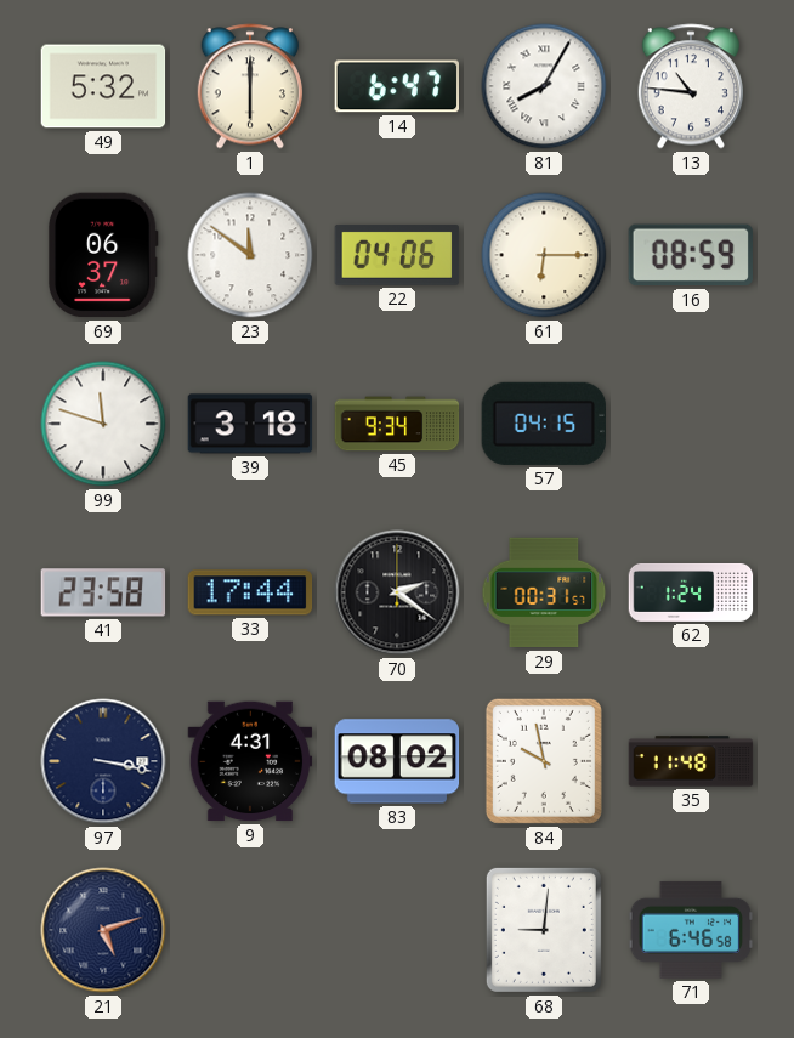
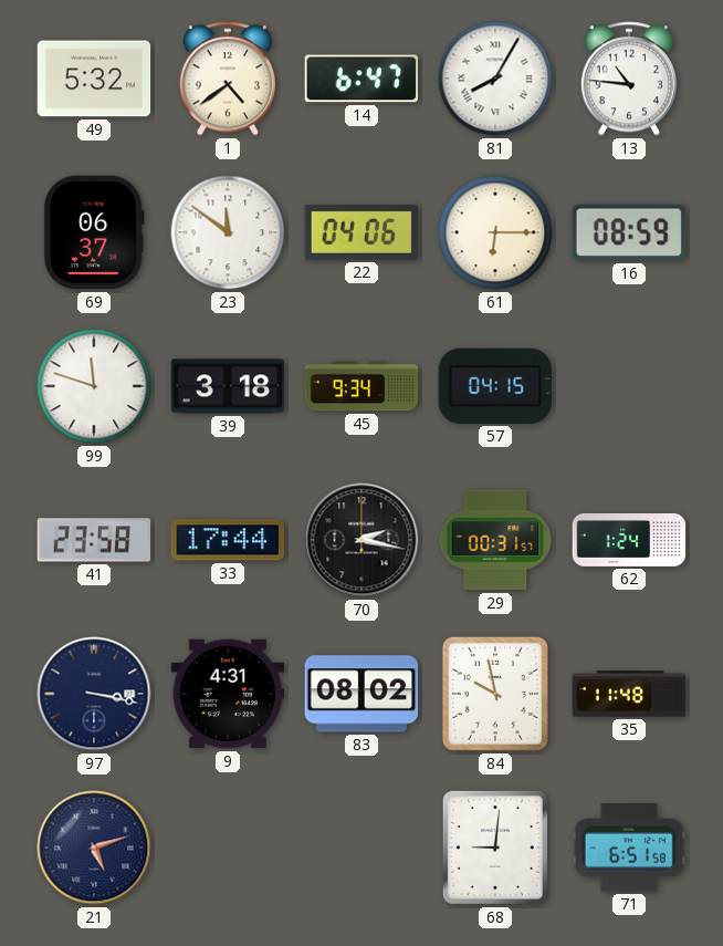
1: 6:00 -> 4:39
70: 2:21 -> 2:17
71: 6:46 -> 6:51
